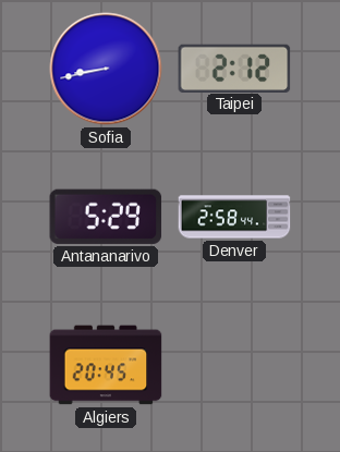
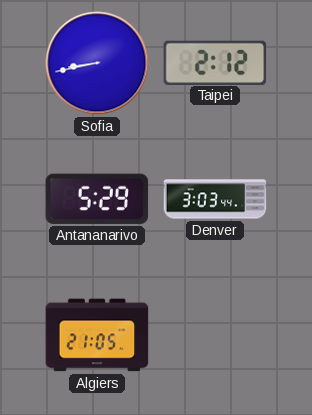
Denver: 2:58 -> 3:03
Algiers: 20:45 -> 21:05
